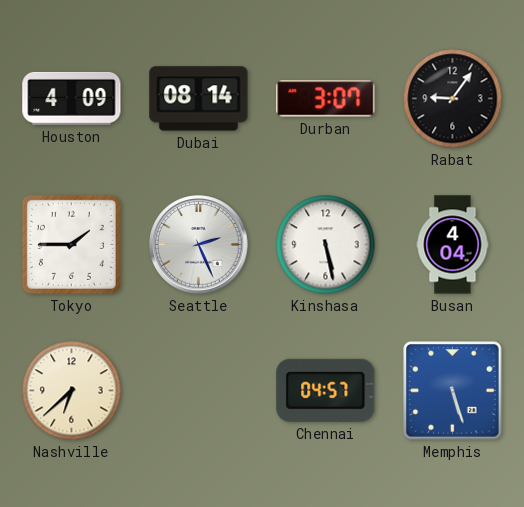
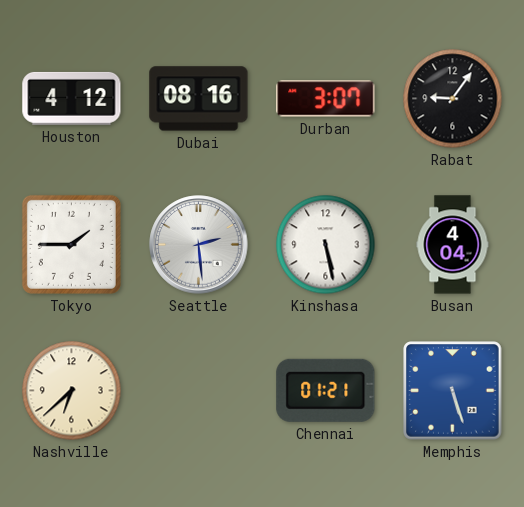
Houston: 4:09 -> 4:12
Dubai: 08:14 -> 08:16
Seattle: 2:26 -> 2:29
Chennai: 04:57 -> 01:21
